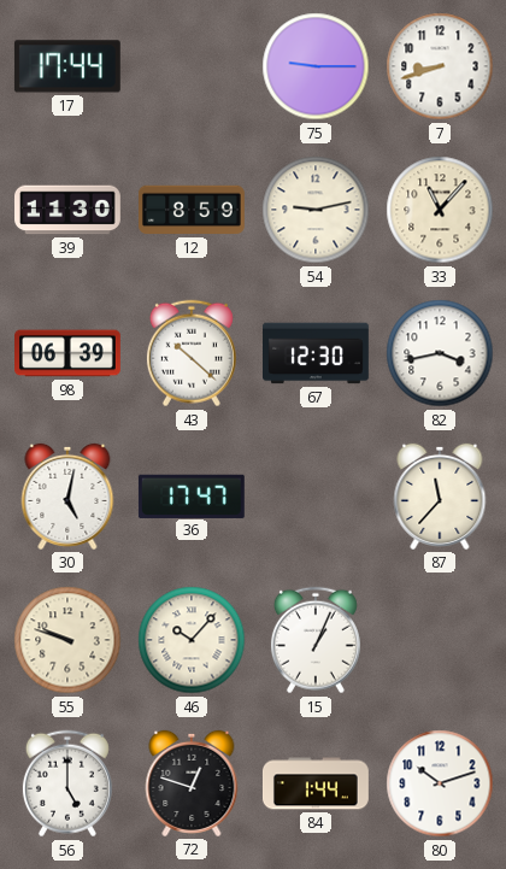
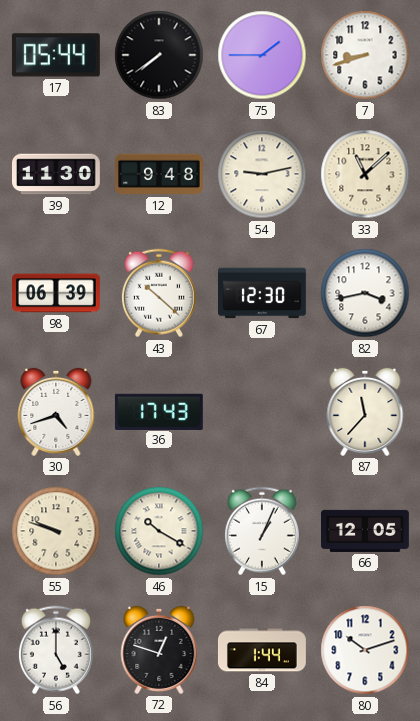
17: 17:44 -> 05:44
83: none -> 7:39
75: 9:15 -> 1:45
12: 8:59 -> 9:48
33: 11:07 -> 11:08
30: 5:02 -> 4:42
36: 17:47 -> 17:43
46: 10:07 -> 10:20
66: none -> 12:05
